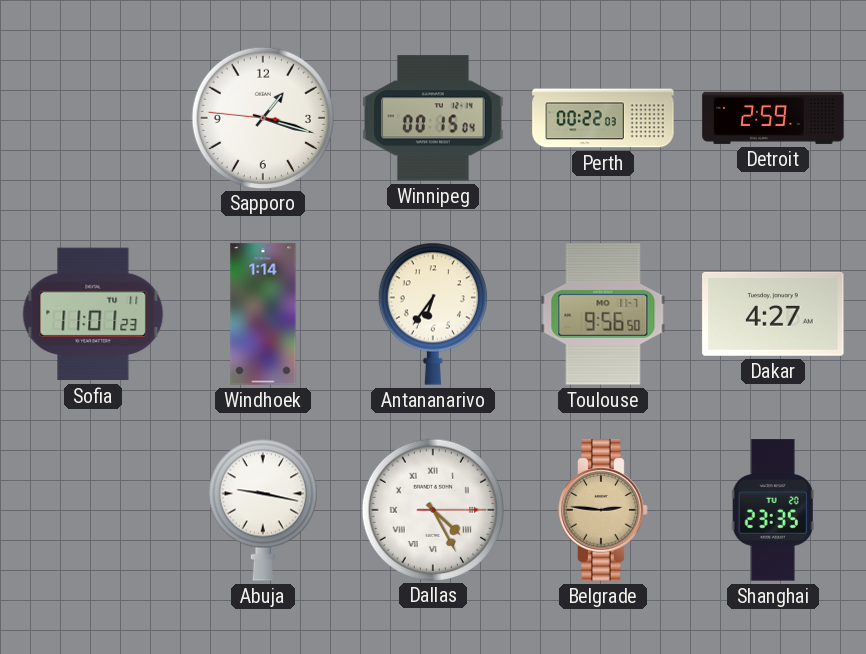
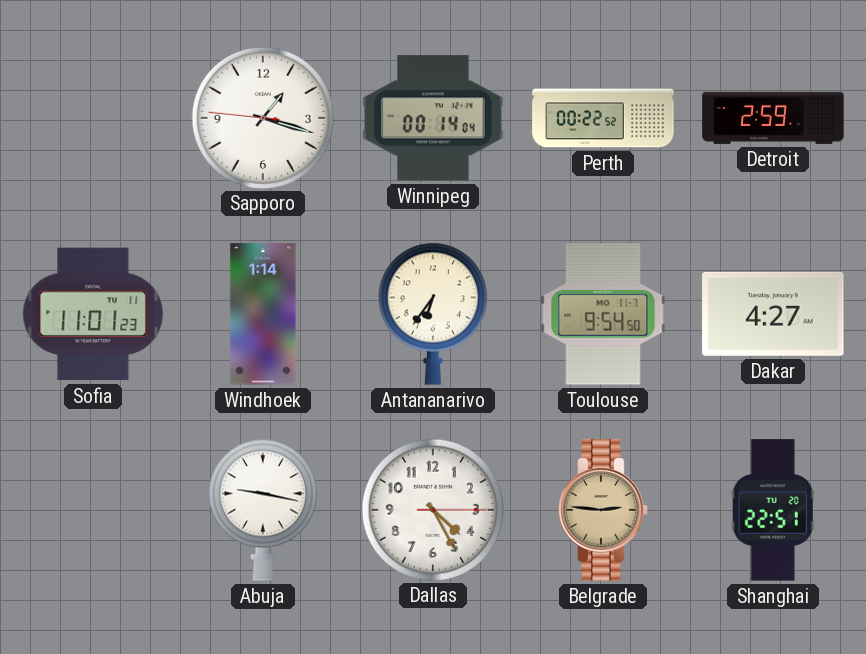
Winnipeg: 00:15 -> 00:14
Perth: 00:22:03 -> 00:22:52
Toulouse: 9:56 -> 9:54
Dallas numerals: Roman -> Arabic
Shanghai: 23:35 -> 22:51
